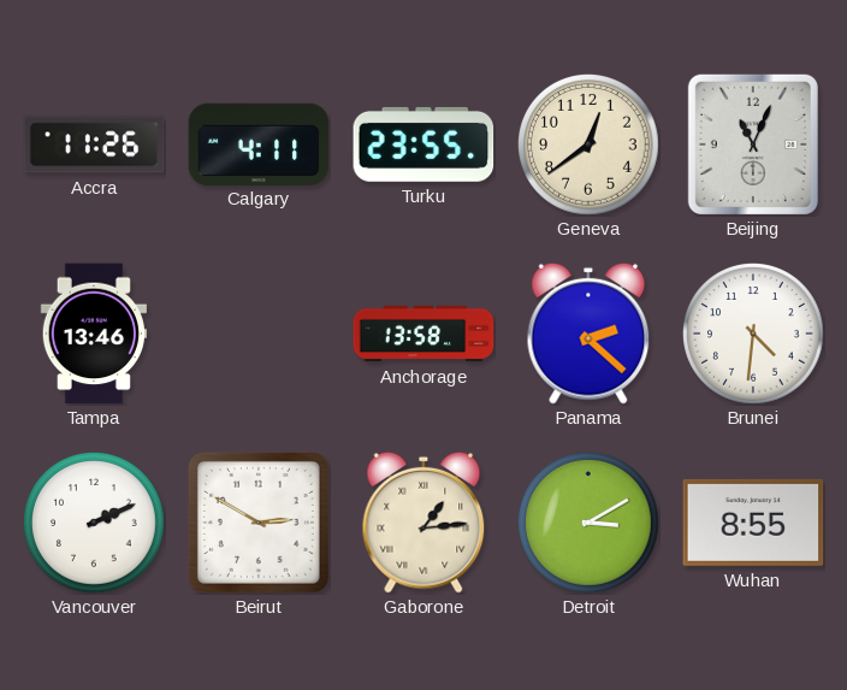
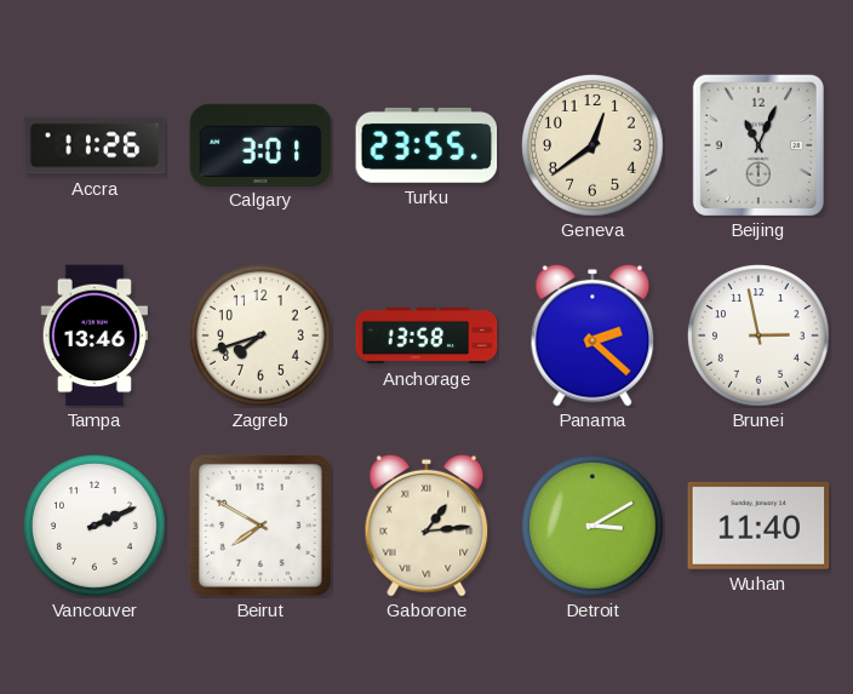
Calgary: 4:11 -> 3:01
Zagreb: none -> 7:42
Brunei: 4:31 -> 2:58
Beirut: 2:50 -> 7:50
Wuhan: 8:55 -> 11:40
